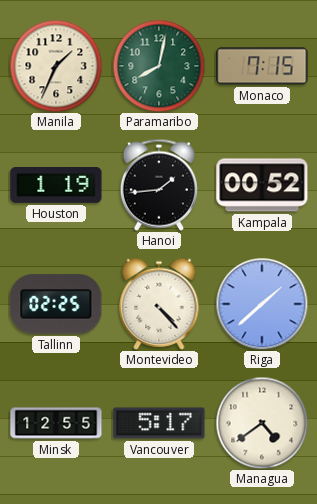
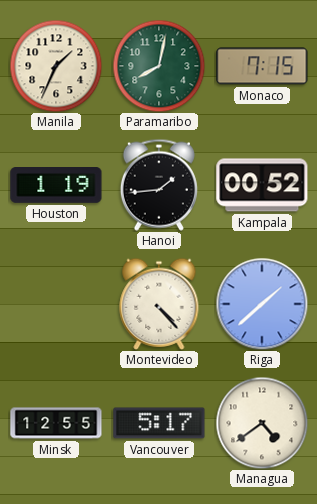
Tallinn: 02:25 -> none
